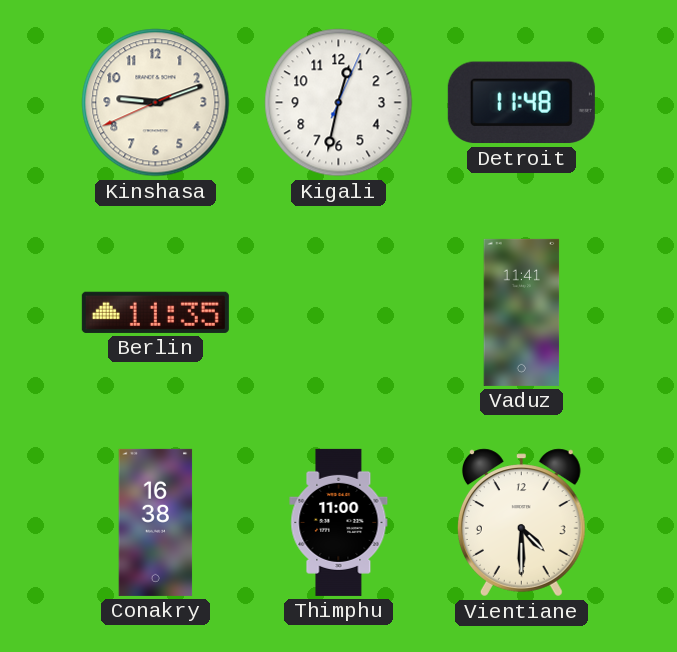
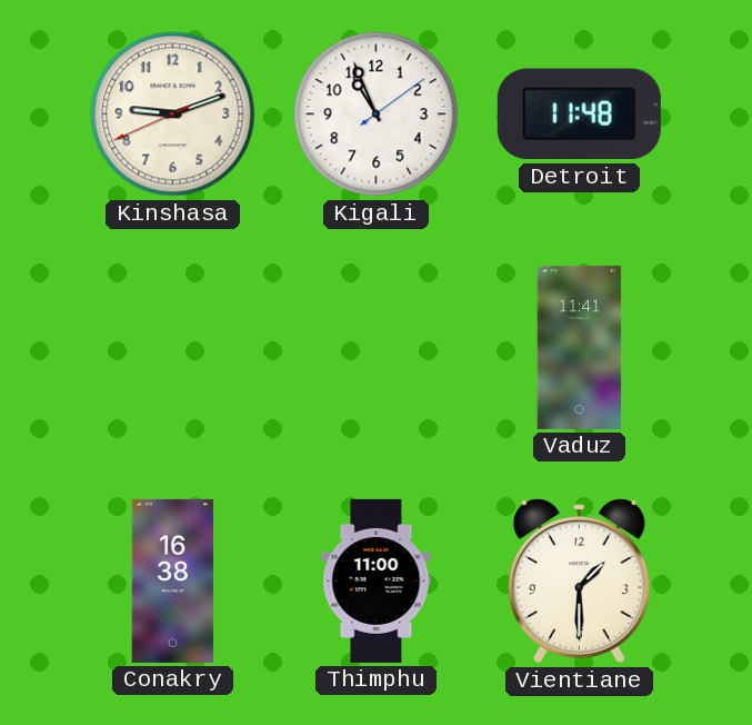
Kigali: 12:32 -> 10:56
Berlin: 11:35 -> none
Vientiane: 4:30 -> 1:30
